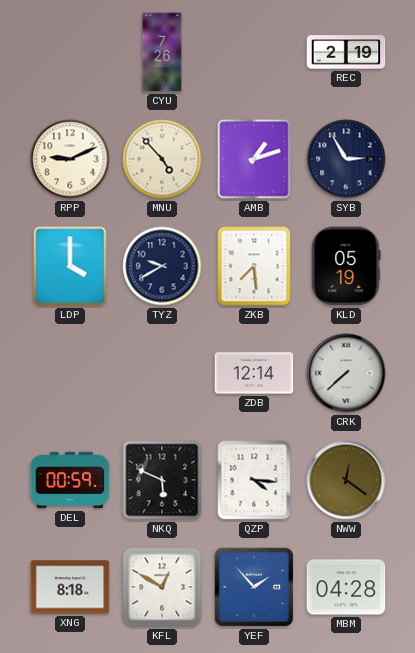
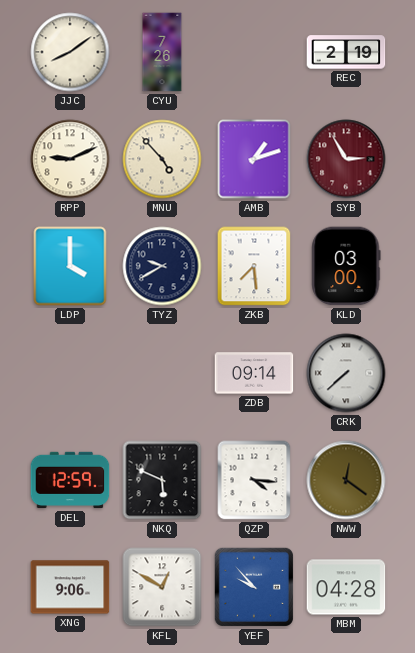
JJC: none -> 8:09
SYB dial: navy -> burgundy
KLD: 05:19 -> 03:00
ZDB: 12:14 -> 09:14
DEL: 00:59 -> 12:59
XNG: 8:18 -> 9:06
YEF: 1:53 -> 9:53
